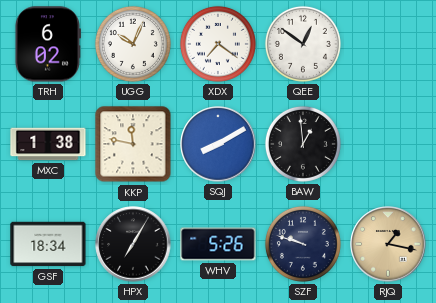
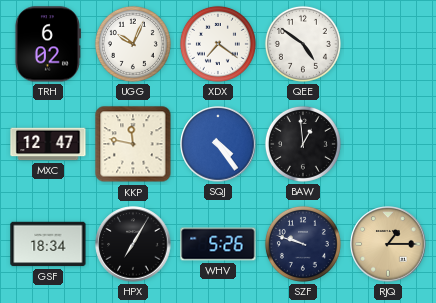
QEE: 12:51 -> 4:51
MXC: 1:38 -> 12:47
SQJ: 8:10 -> 4:24
RJQ: 1:17 -> 1:15
